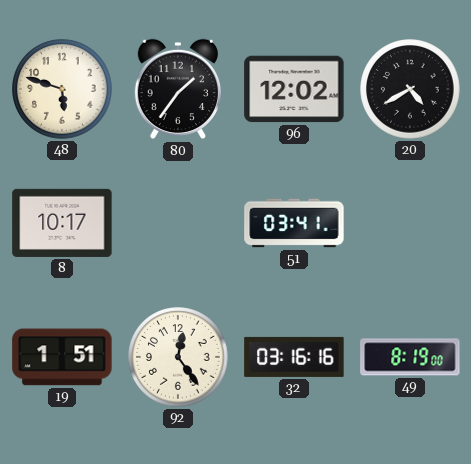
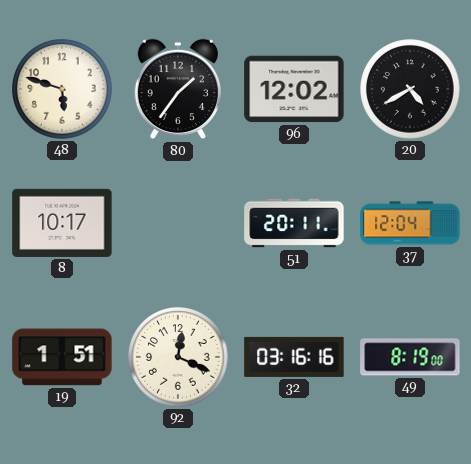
51: 03:41 -> 20:11
37: none -> 12:04
92: 12:24 -> 12:19
